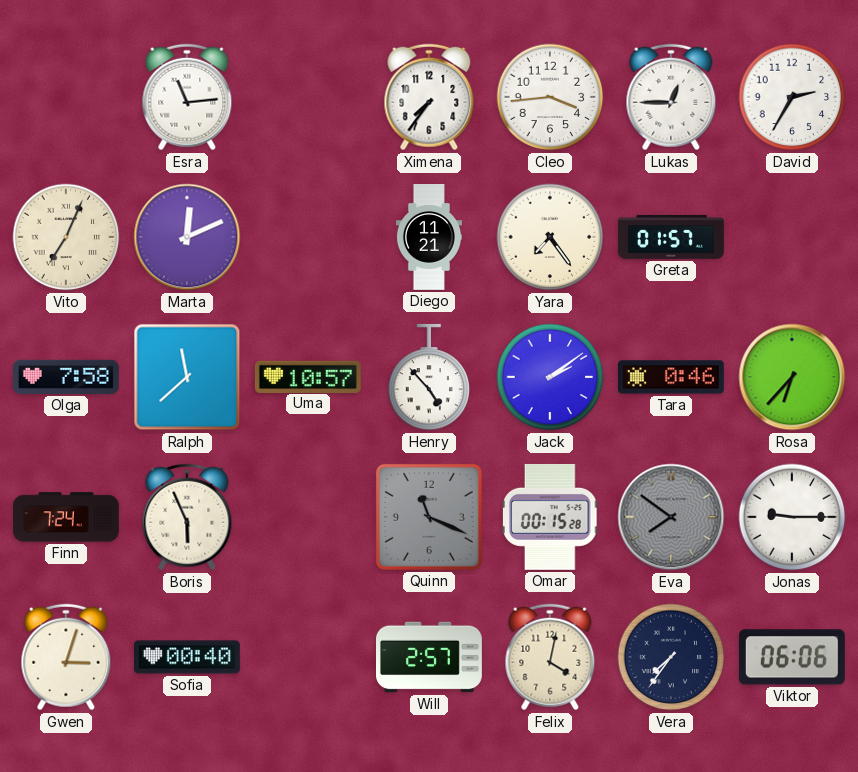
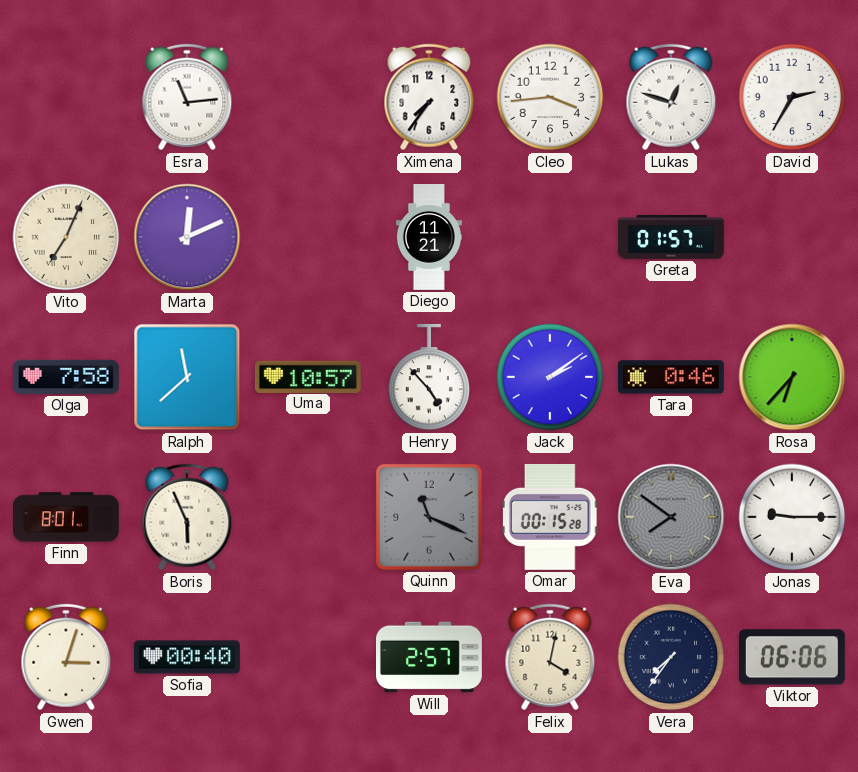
Lukas: 12:45 -> 12:48
Yara: 7:24 -> none
Finn: 7:24 -> 8:01
